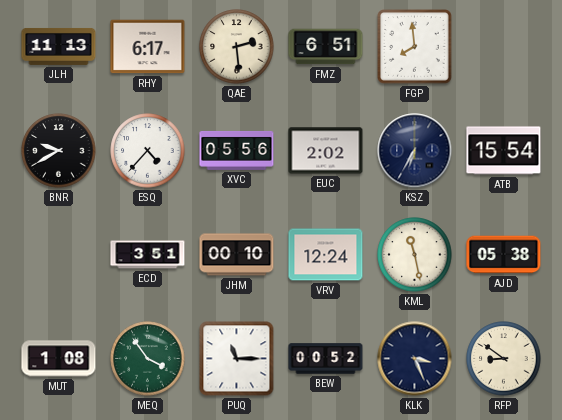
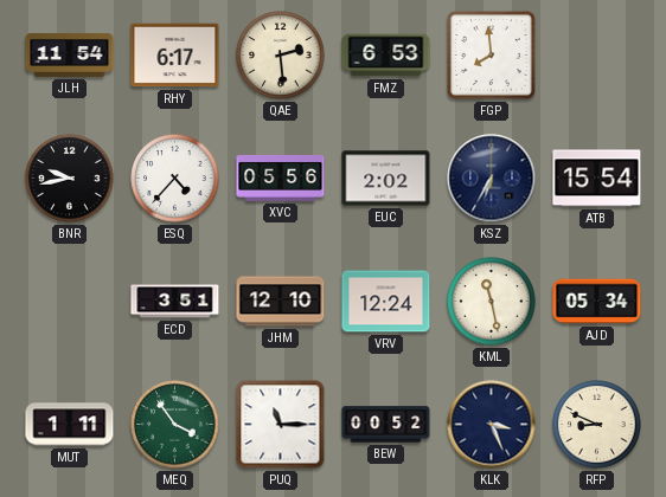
JLH: 11:13 -> 11:54
FMZ: 6:51 -> 6:53
BNR: 9:40 -> 9:43
JHM: 00:10 -> 12:10
AJD: 05:38 -> 05:34
MUT: 1:08 -> 1:11
RFP: 8:51 -> 8:49
